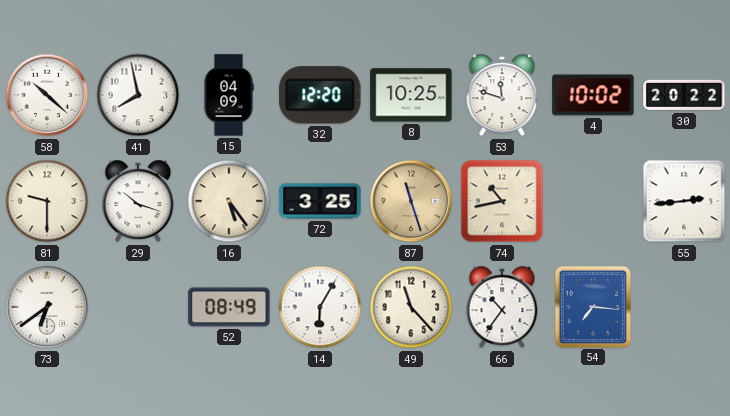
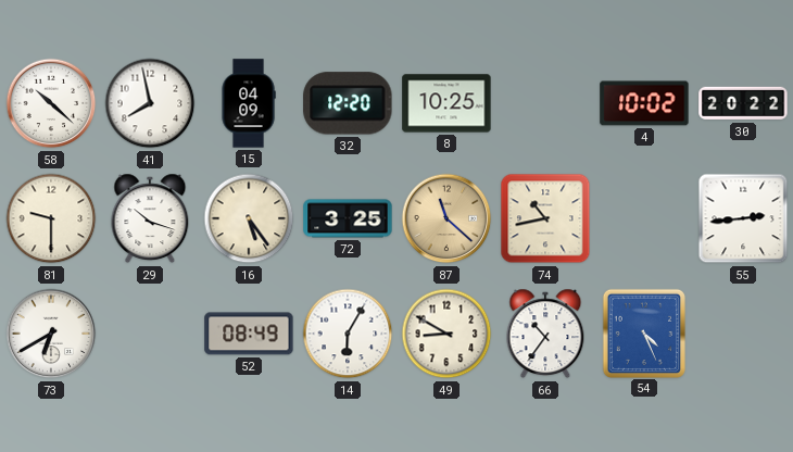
53: 11:48 -> none
87: 11:27 -> 11:22
73: 6:39 -> 6:40
49: 11:23 -> 8:50
54: 7:16 -> 4:26
